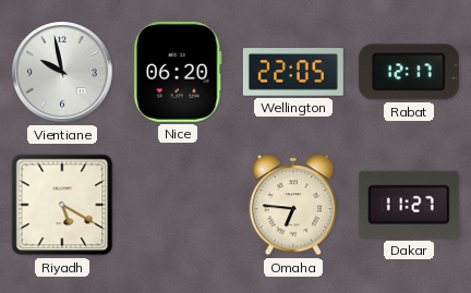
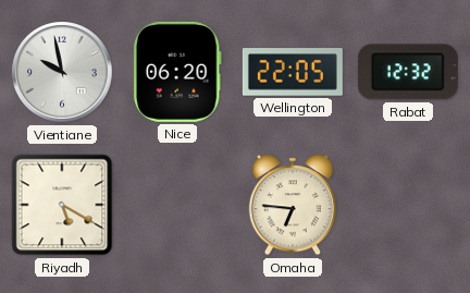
Rabat: 12:17 -> 12:32
Dakar: 11:27 -> none
